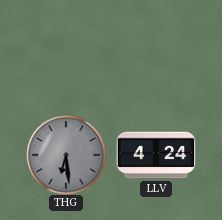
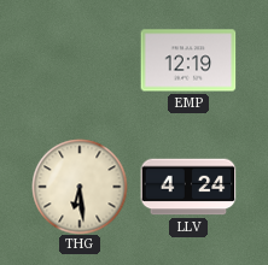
EMP: none -> 12:19
THG dial: grey -> cream
